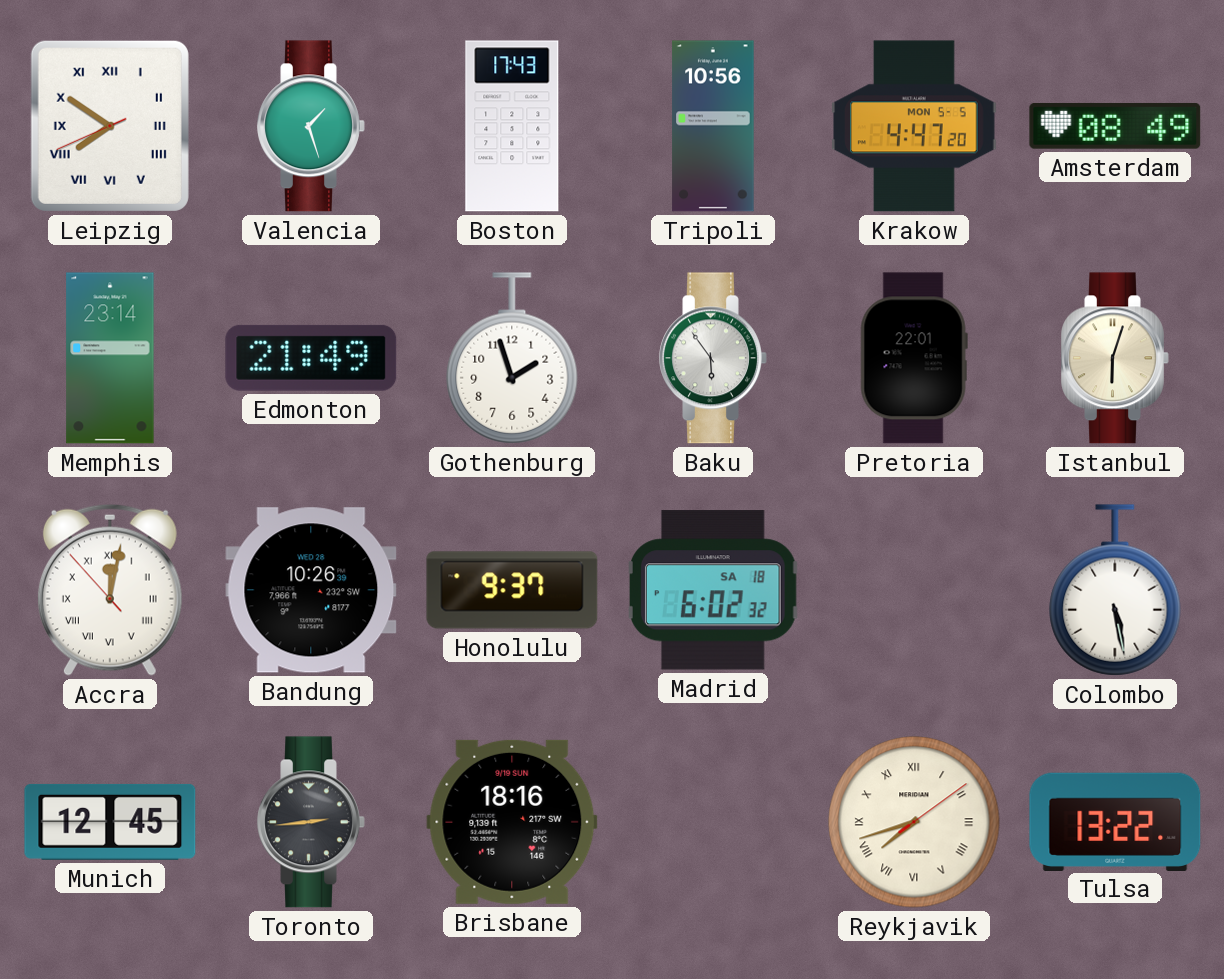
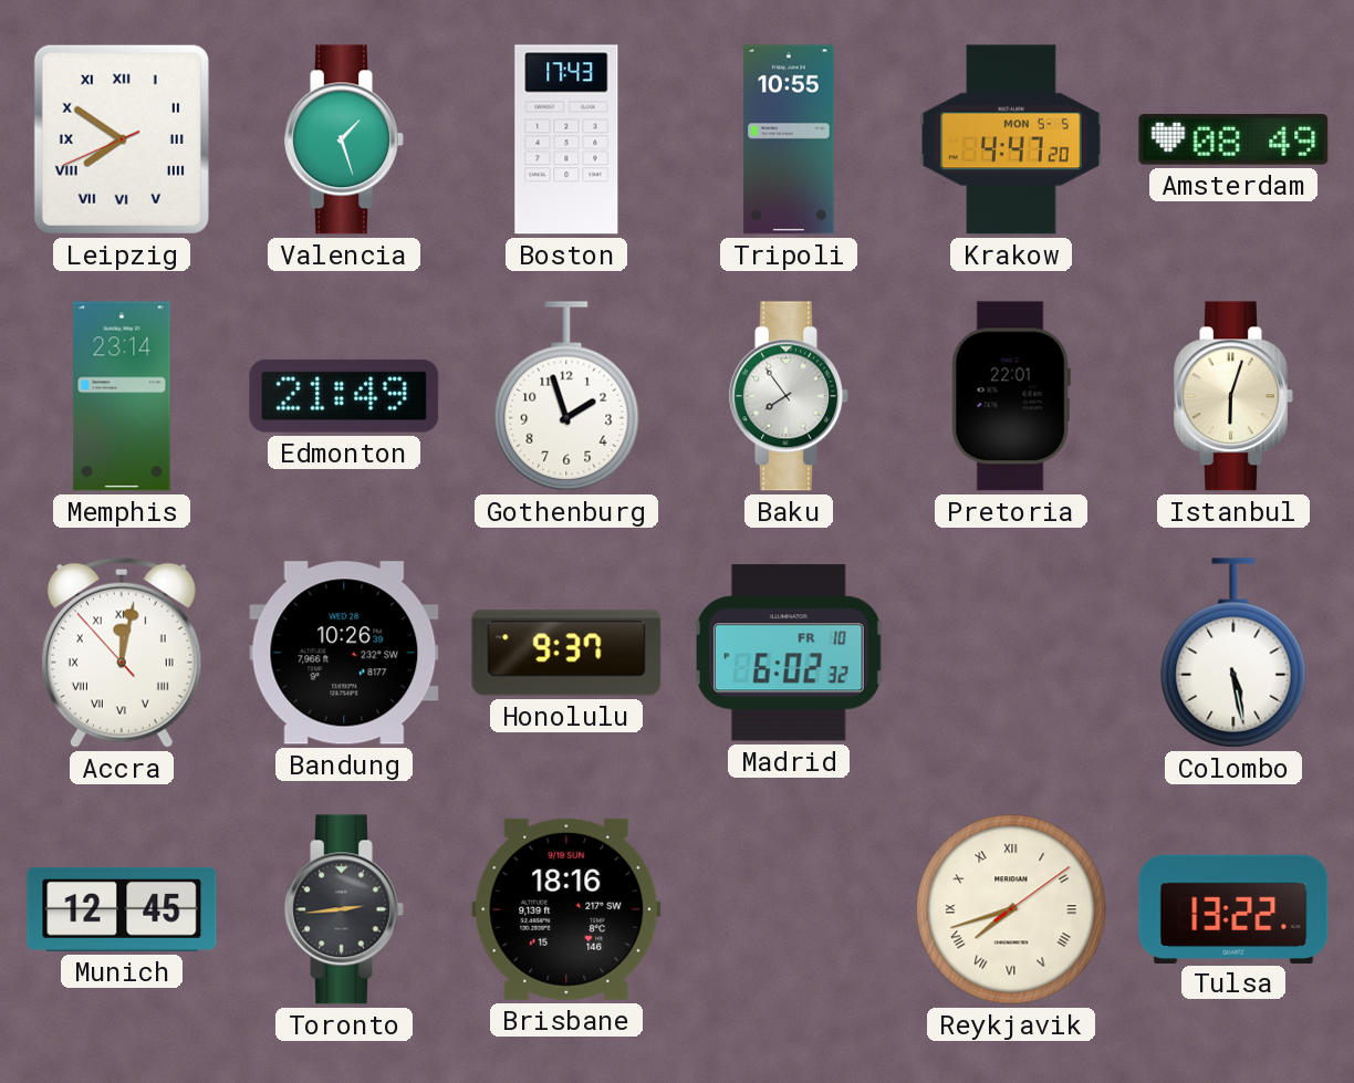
Tripoli: 10:56 -> 10:55
Baku: 5:54 -> 7:54
Madrid date: SA 18 -> FR 10
